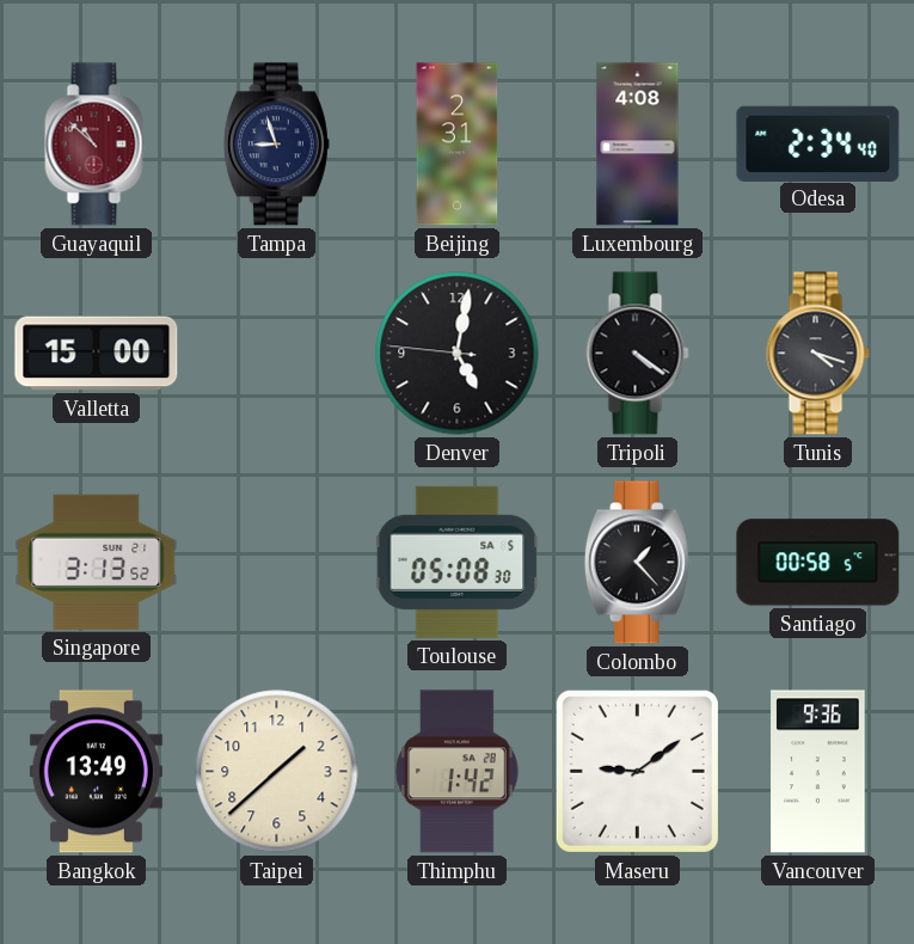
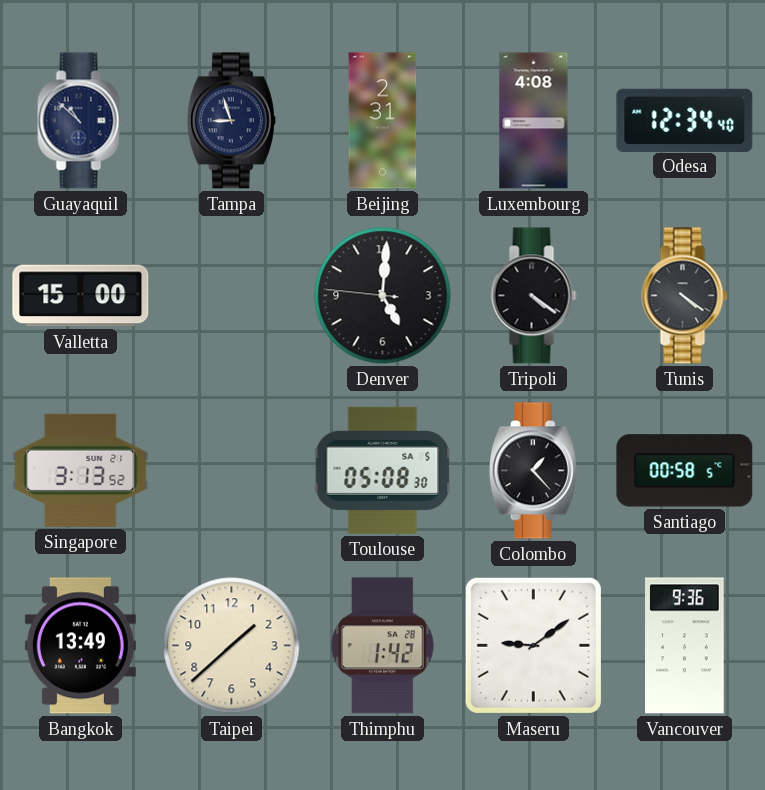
Guayaquil dial: burgundy -> navy
Odesa: 2:34 -> 12:34
Denver: 5:01 -> 5:00
Tunis: 4:18 -> 4:21
